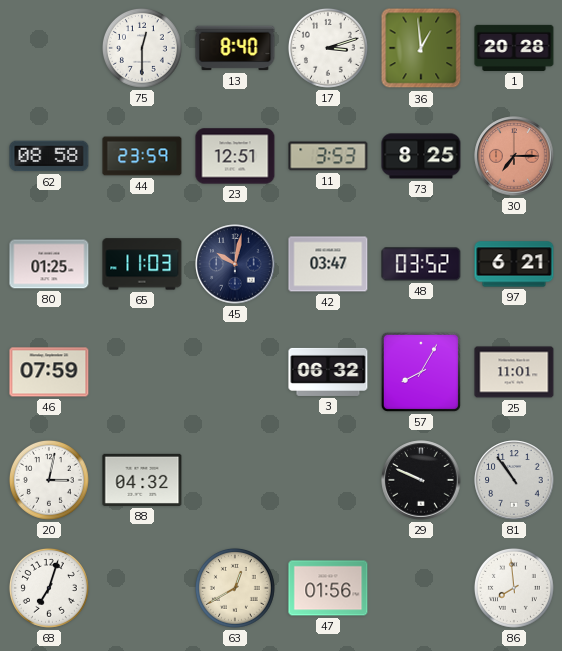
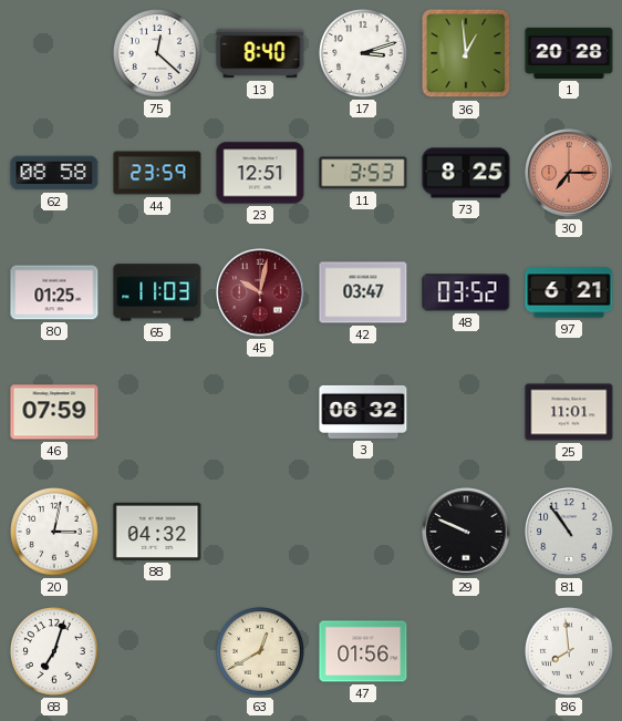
75: 12:30 -> 12:22
45 dial: navy -> burgundy
57: 8:05 -> none
